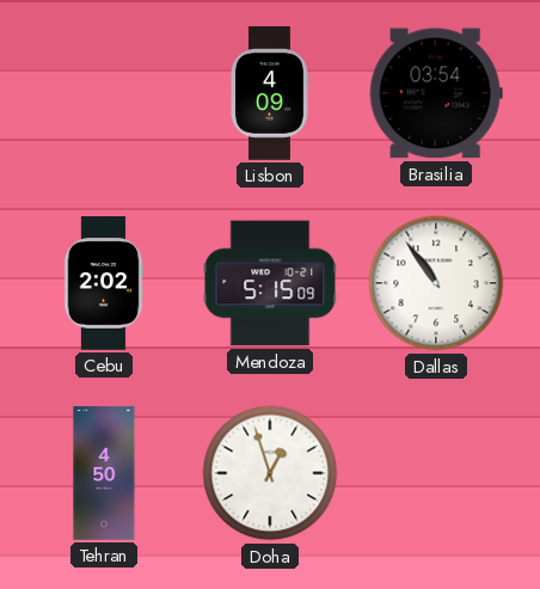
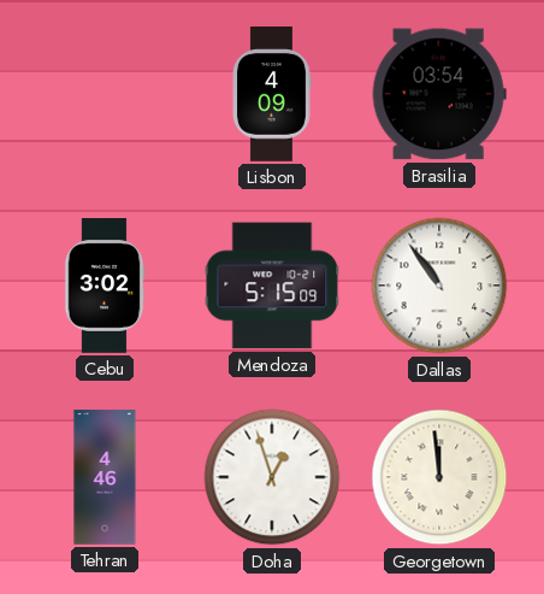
Cebu: 2:02 -> 3:02
Tehran: 4:50 -> 4:46
Georgetown: none -> 11:59
